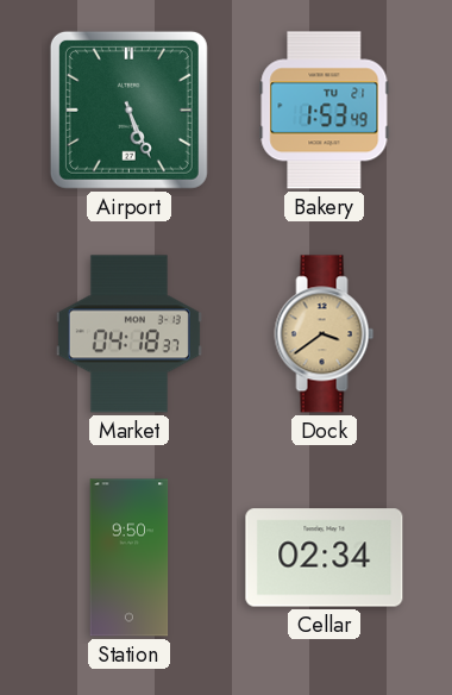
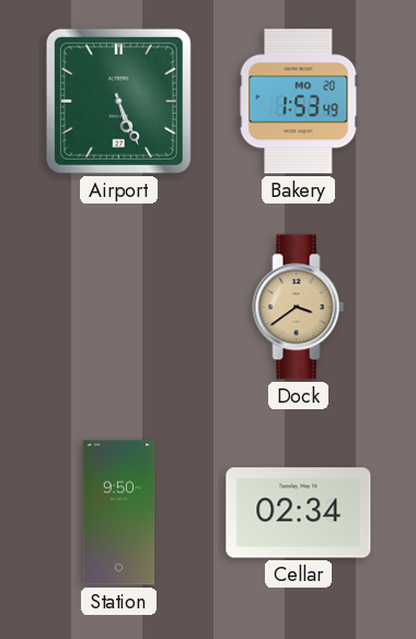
Bakery date: TU 21 -> MO 20
Market: 04:18 -> none
